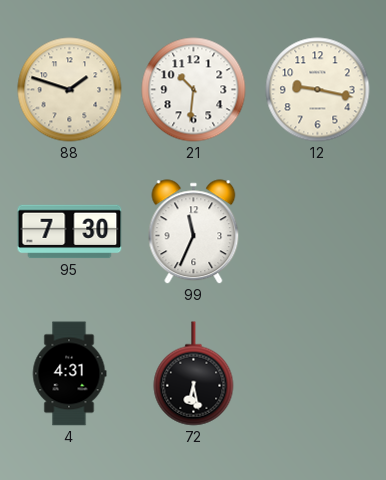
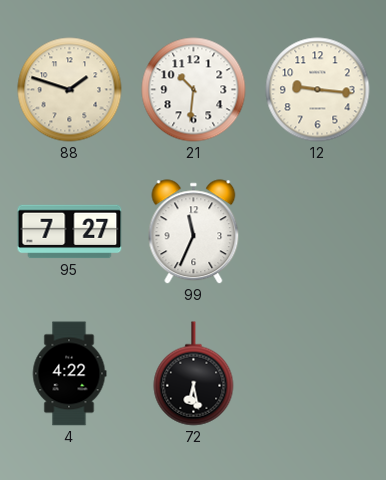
12: 9:17 -> 9:16
95: 7:30 -> 7:27
4: 4:31 -> 4:22
